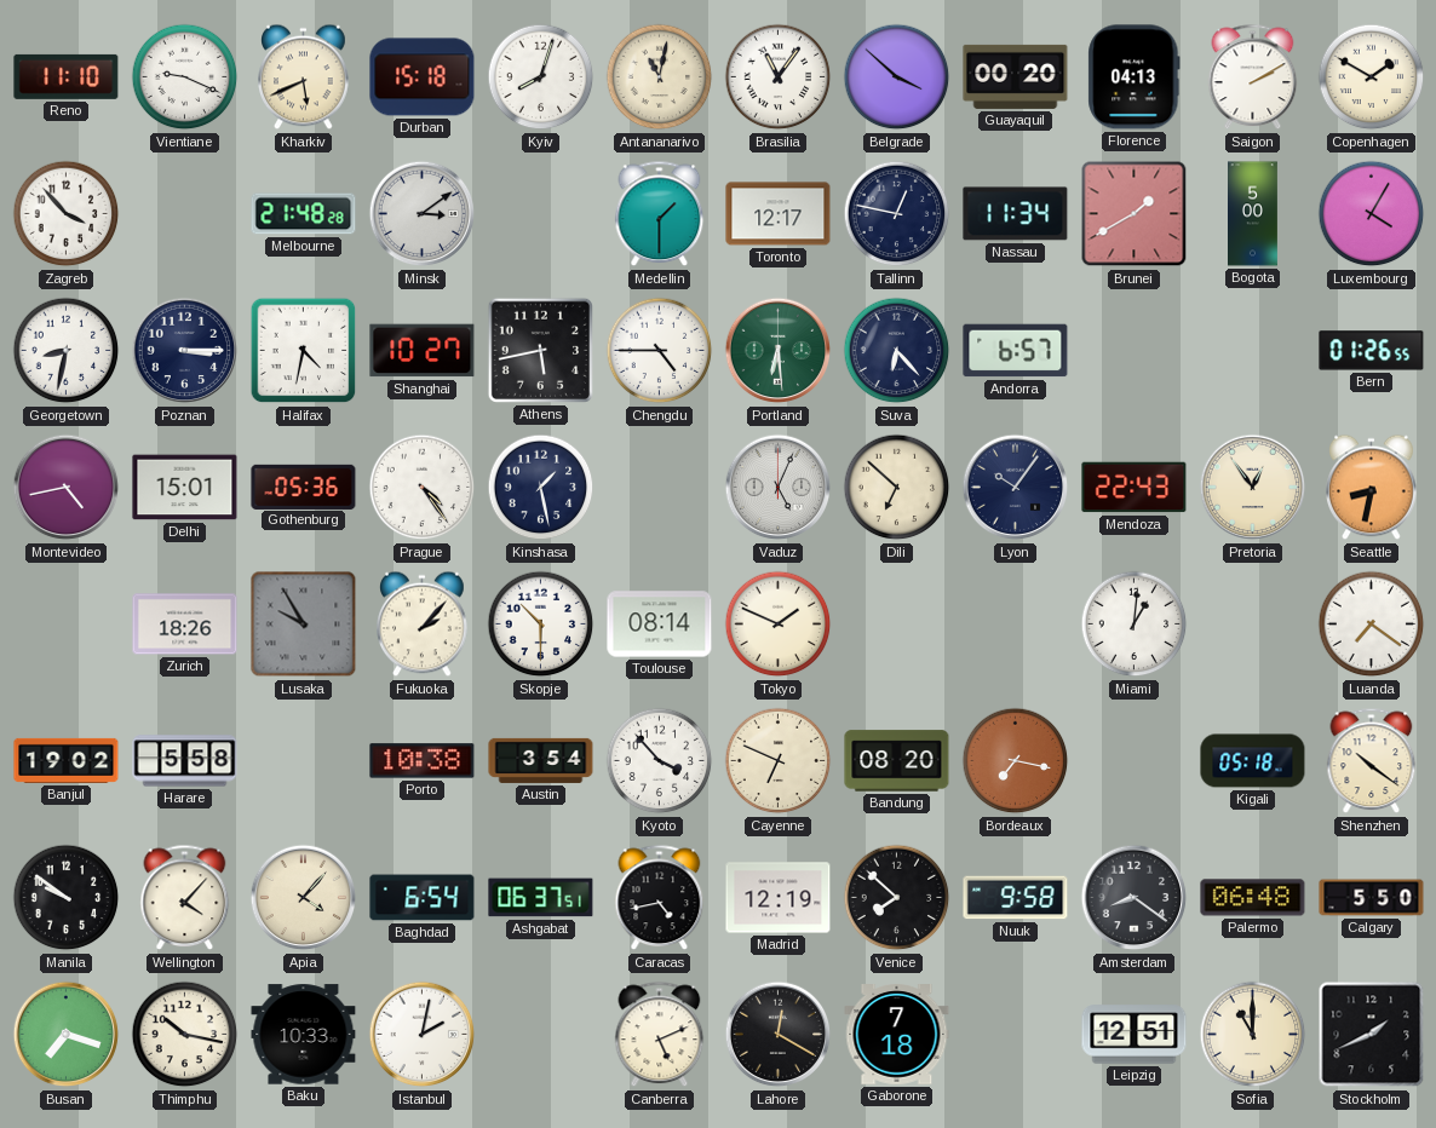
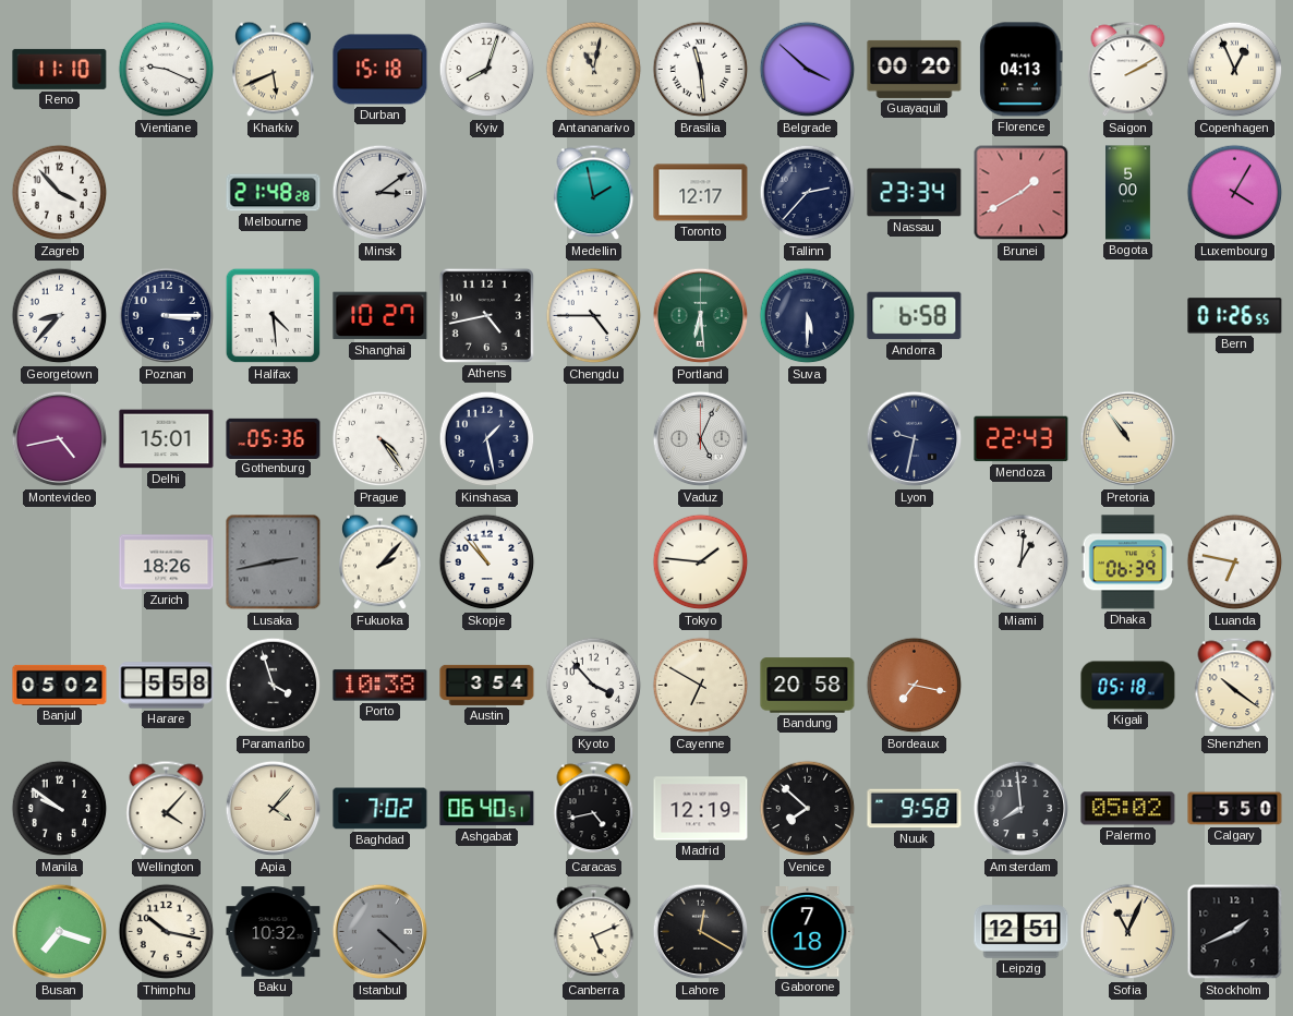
Brasilia: 11:06 -> 11:29
Copenhagen: 1:50 -> 12:56
Medellin: 1:30 -> 1:58
Tallinn: 12:47 -> 2:37
Nassau: 11:34 -> 23:34
Georgetown: 8:32 -> 8:37
Halifax: 4:32 -> 4:29
Athens: 5:43 -> 4:43
Suva: 6:23 -> 5:30
Andorra: 6:57 -> 6:58
Dili: 6:52 -> none
Lyon: 10:06 -> 9:32
Pretoria: 12:54 -> 10:54
Seattle: 8:32 -> none
Lusaka: 9:55 -> 2:43
Skopje: 10:30 -> 10:53
Toulouse: 08:14 -> none
Tokyo: 1:49 -> 1:46
Dhaka: none -> 06:39
Luanda: 7:21 -> 6:47
Banjul: 19:02 -> 05:02
Paramaribo: none -> 3:57
Cayenne: 6:49 -> 6:50
Bandung: 08:20 -> 20:58
Baghdad: 6:54 -> 7:02
Ashgabat: 06:37 -> 06:40
Amsterdam: 8:21 -> 7:59
Palermo: 06:48 -> 05:02
Baku: 10:33 -> 10:32
Istanbul: 2:02 -> 4:22
Istanbul dial: white -> grey
Sofia: 11:00 -> 11:04
